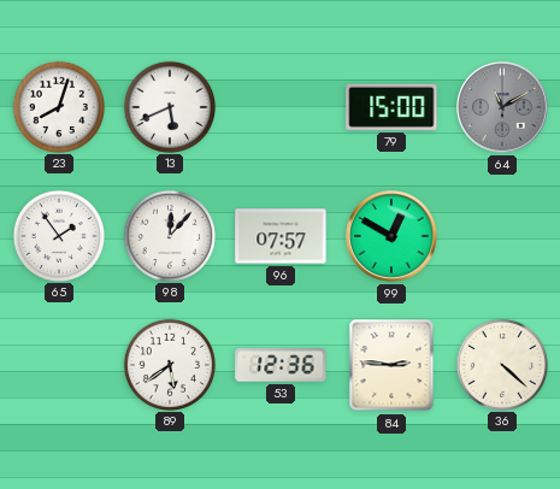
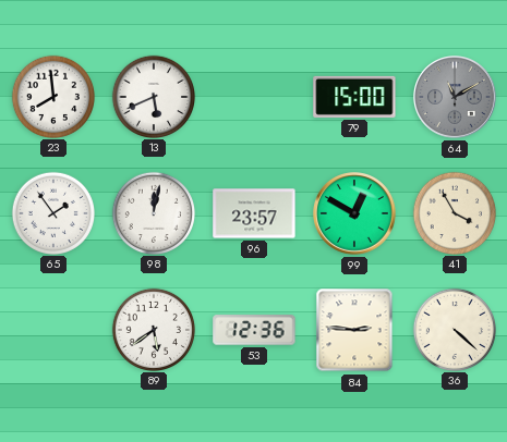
23: 8:03 -> 7:59
98: 12:07 -> 12:02
96: 07:57 -> 23:57
41: none -> 3:55
